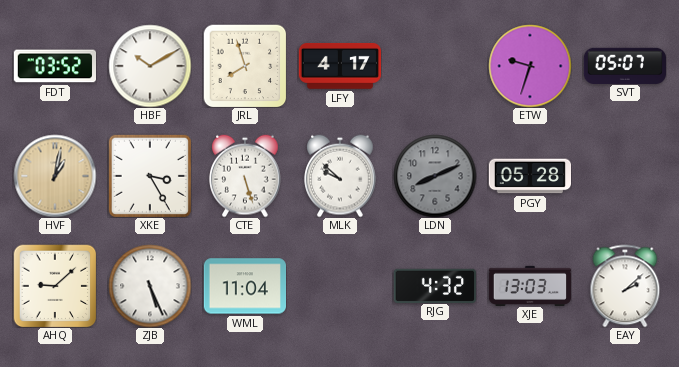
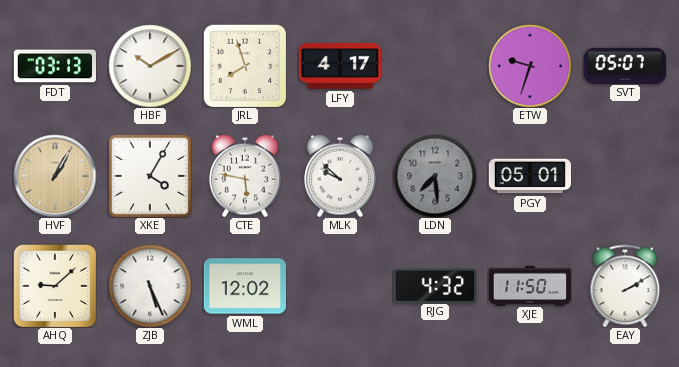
FDT: 03:52 -> 03:13
HVF: 1:02 -> 1:05
XKE: 3:25 -> 4:05
CTE: 5:27 -> 5:47
LDN: 8:11 -> 7:29
PGY: 05:28 -> 05:01
WML: 11:04 -> 12:02
XJE: 13:03 -> 11:50
EAY: 2:08 -> 2:10
